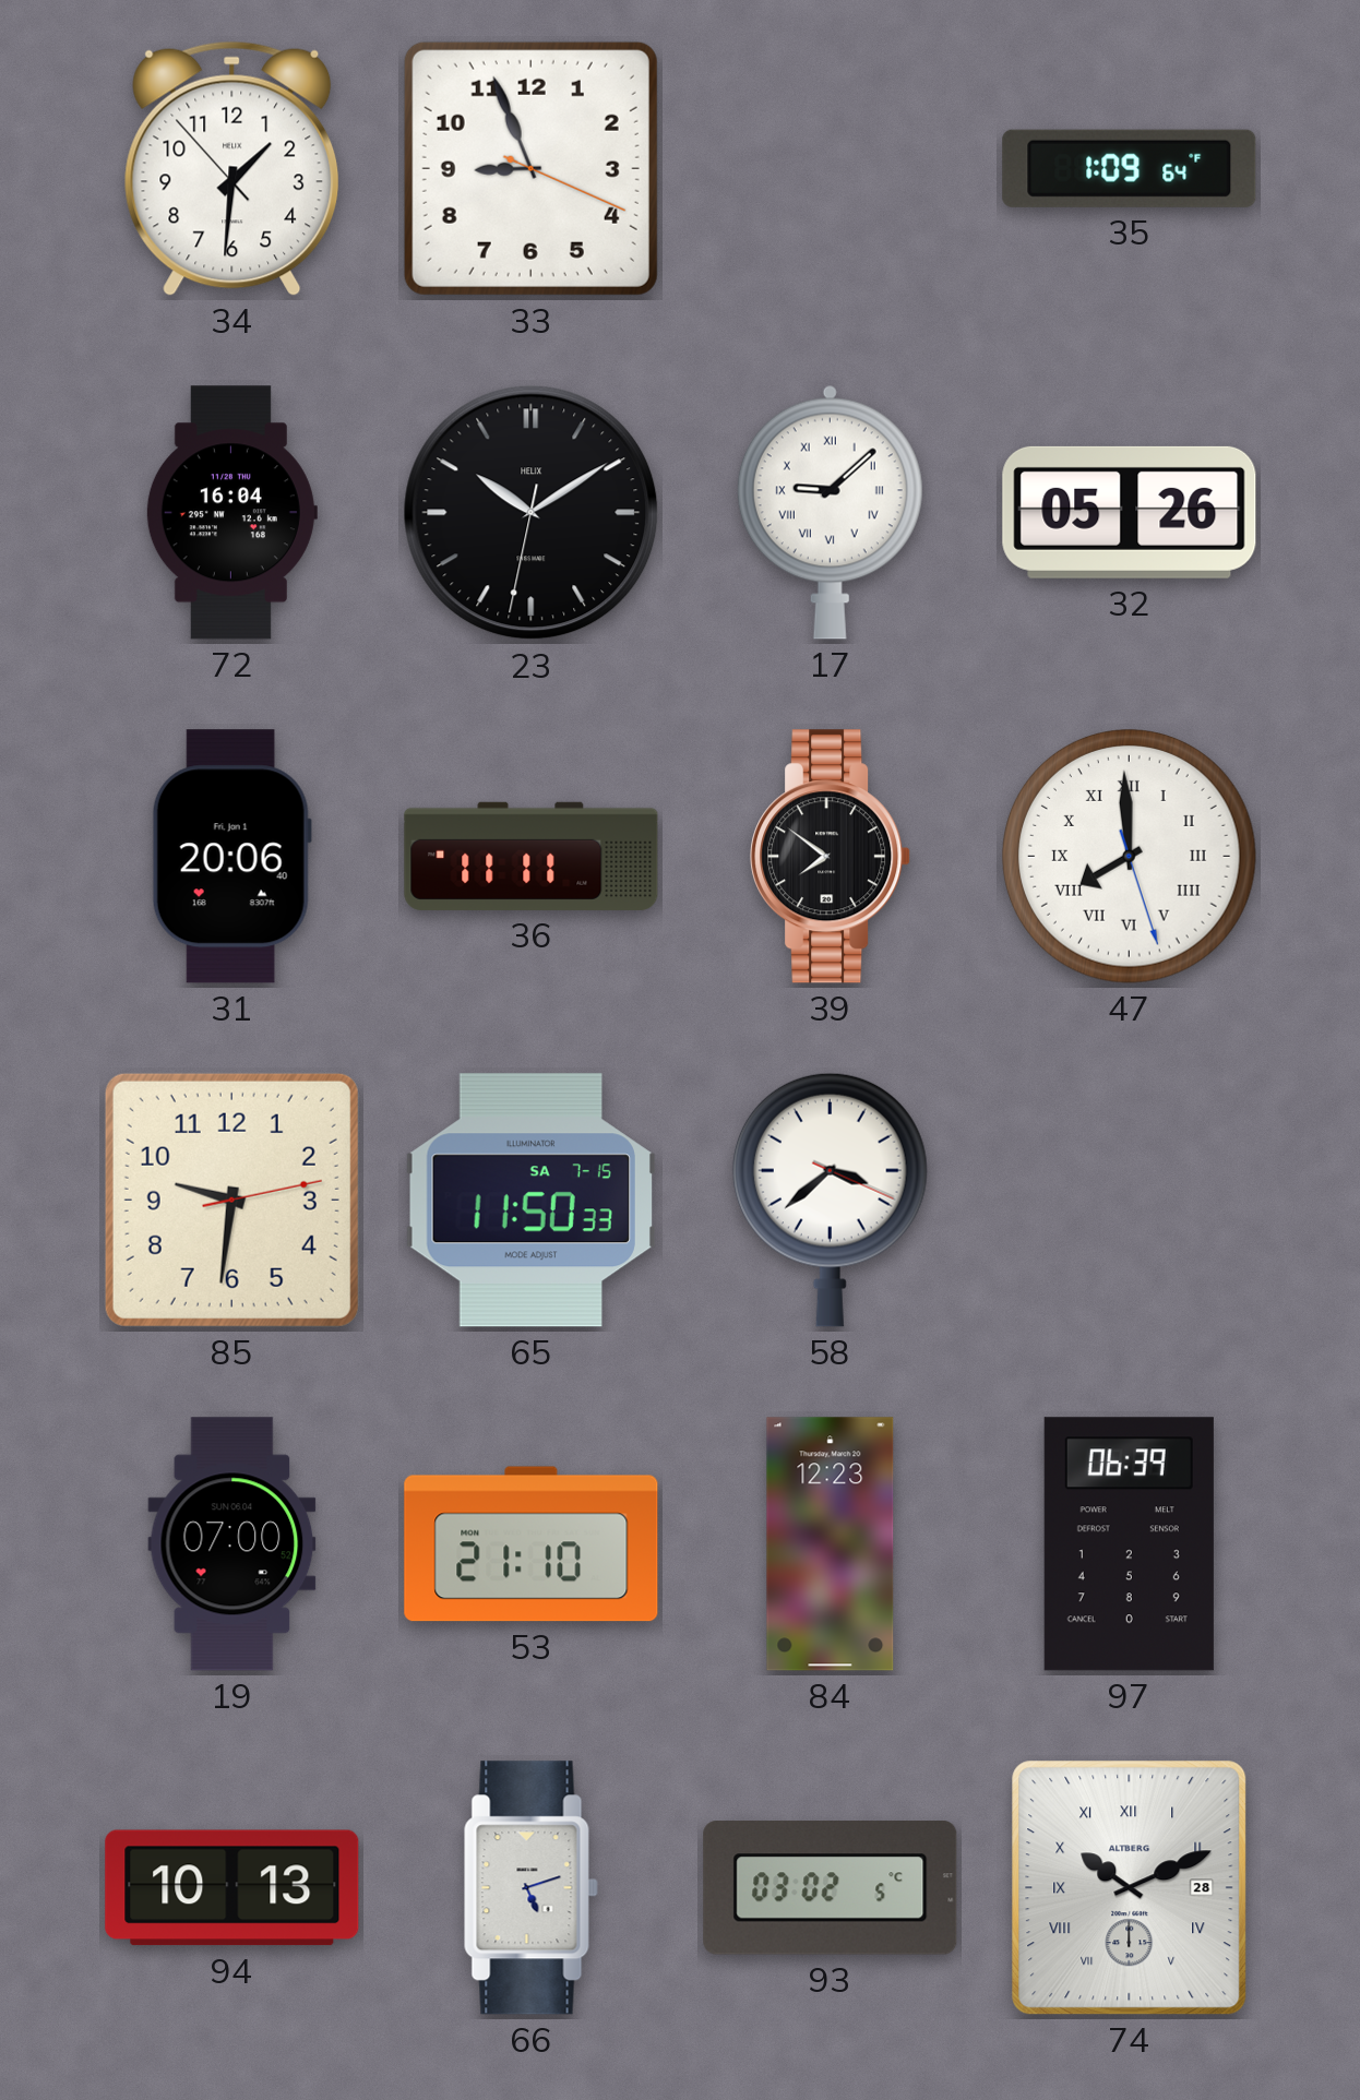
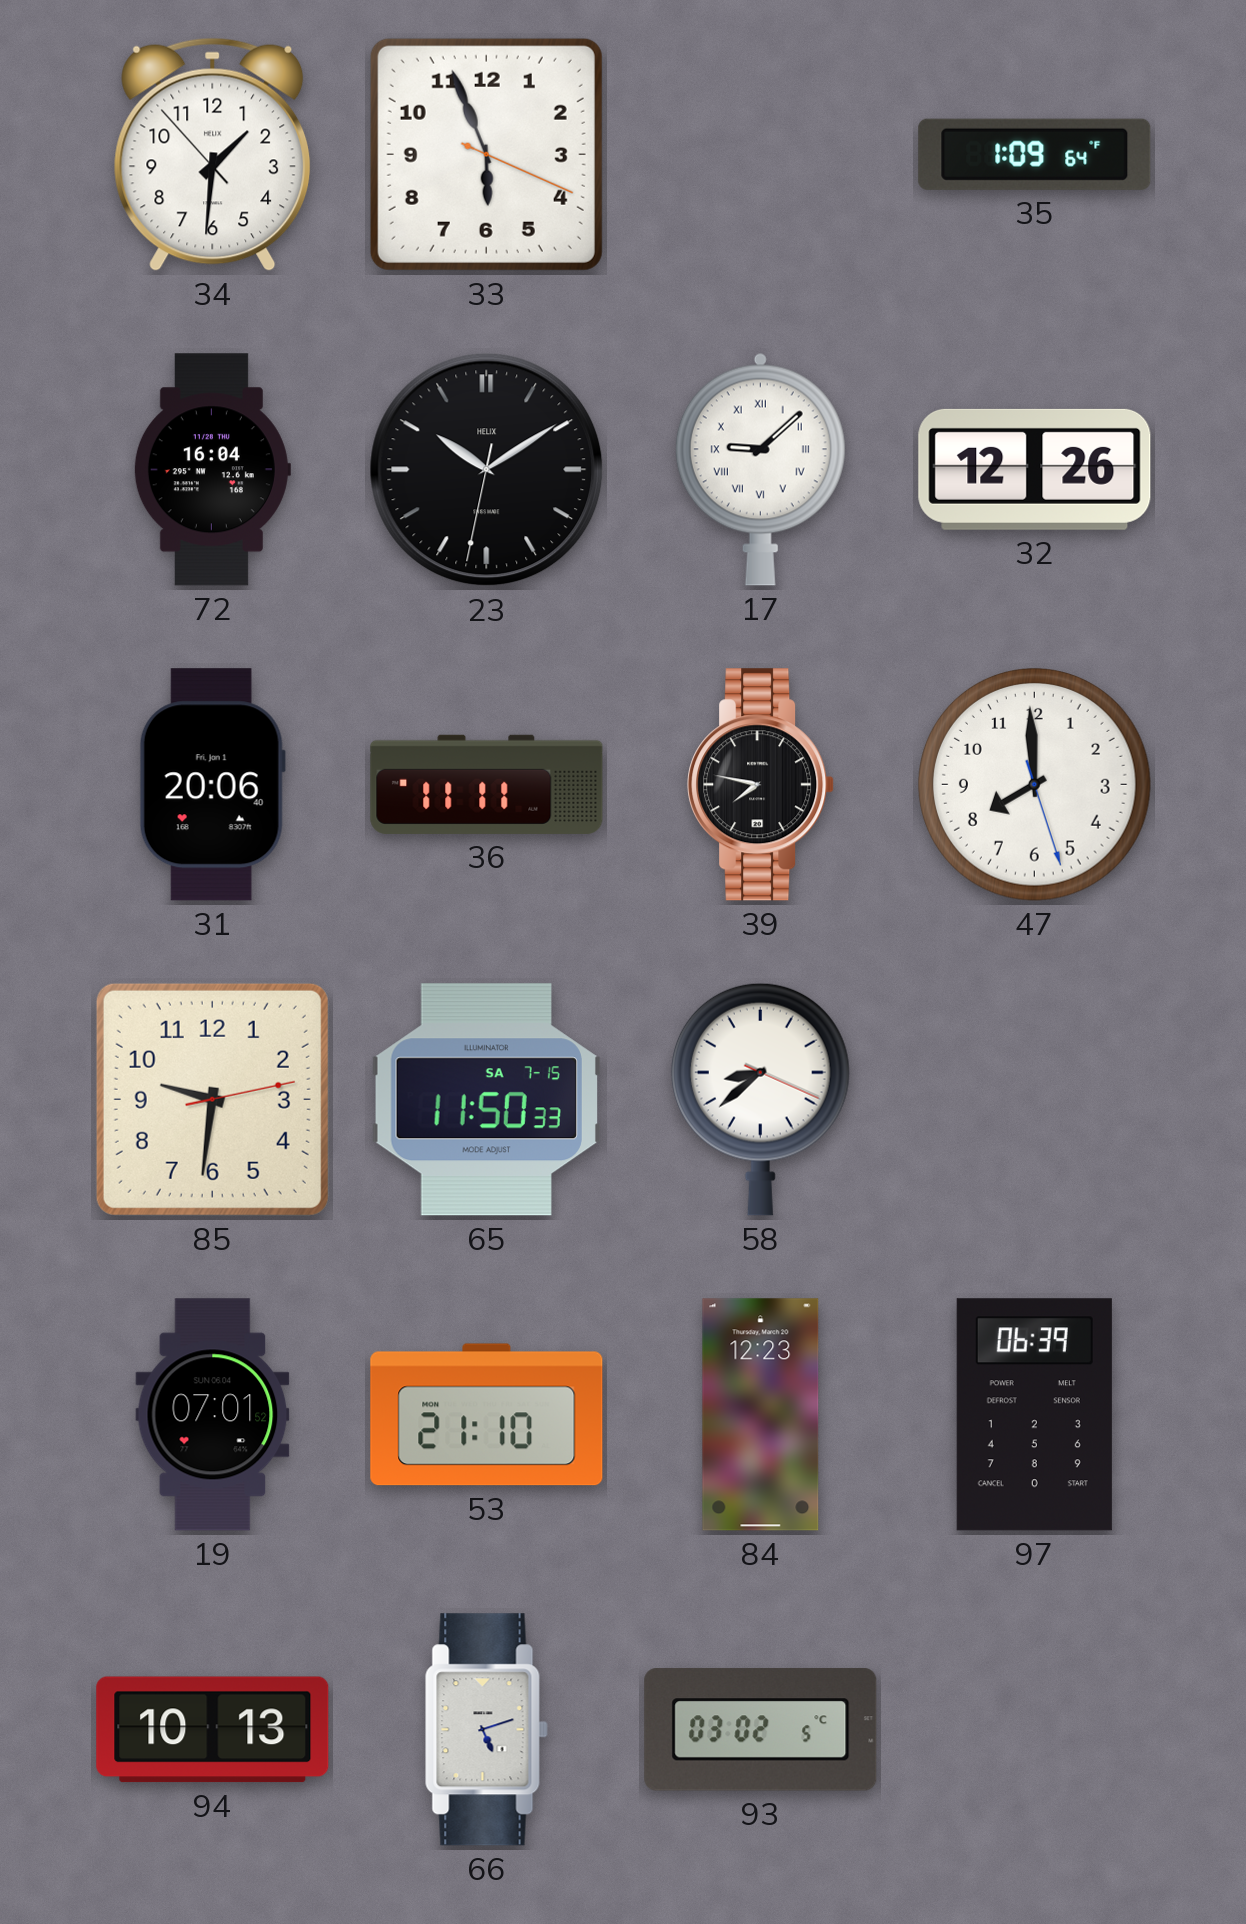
33: 8:56 -> 5:56
32: 05:26 -> 12:26
39: 7:51 -> 7:47
47 numerals: Roman -> Arabic
58: 3:38 -> 8:38
19: 07:00 -> 07:01
74: 10:11 -> none
